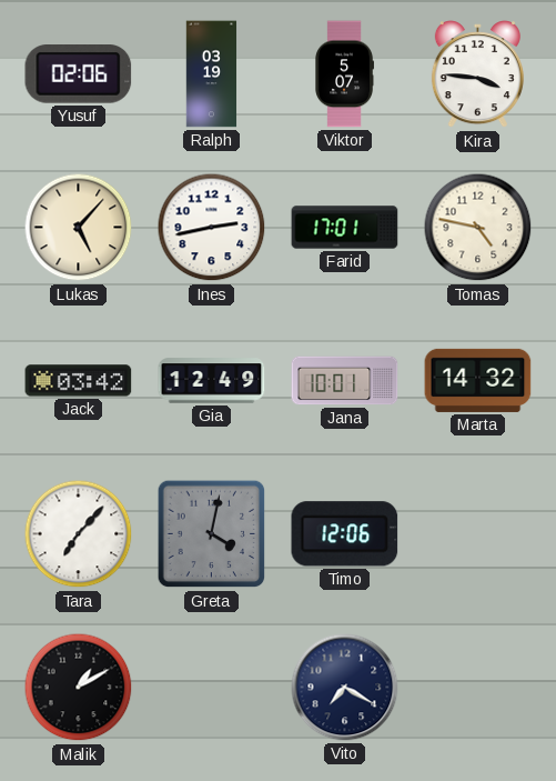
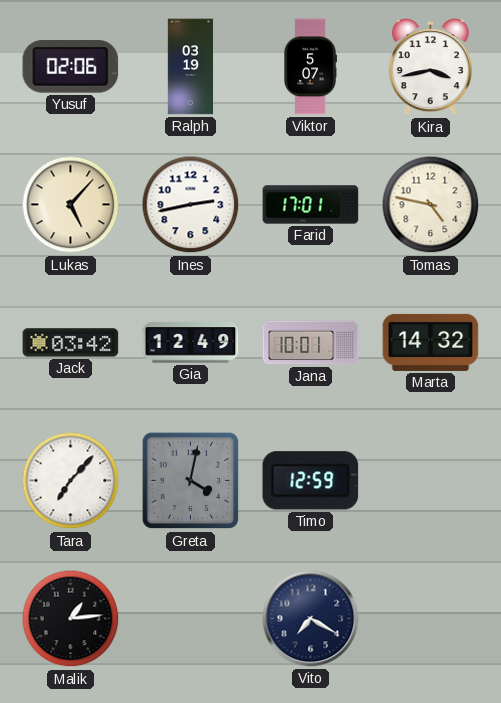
Kira: 3:46 -> 3:43
Timo: 12:06 -> 12:59
Malik: 1:10 -> 1:14
